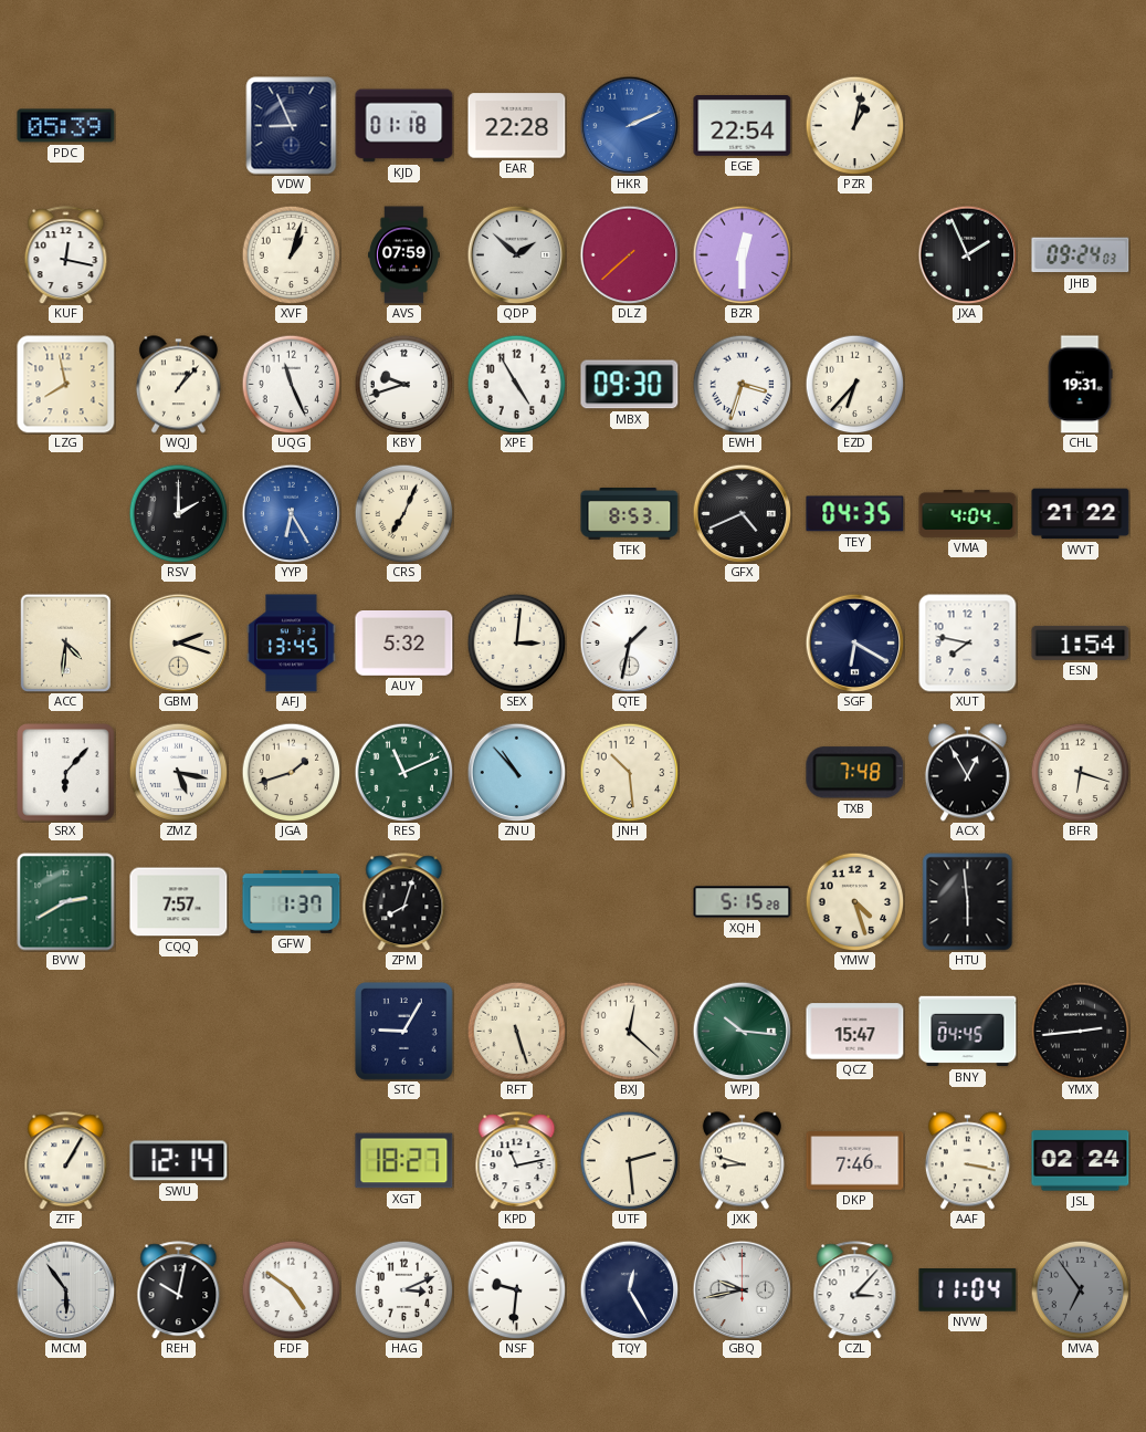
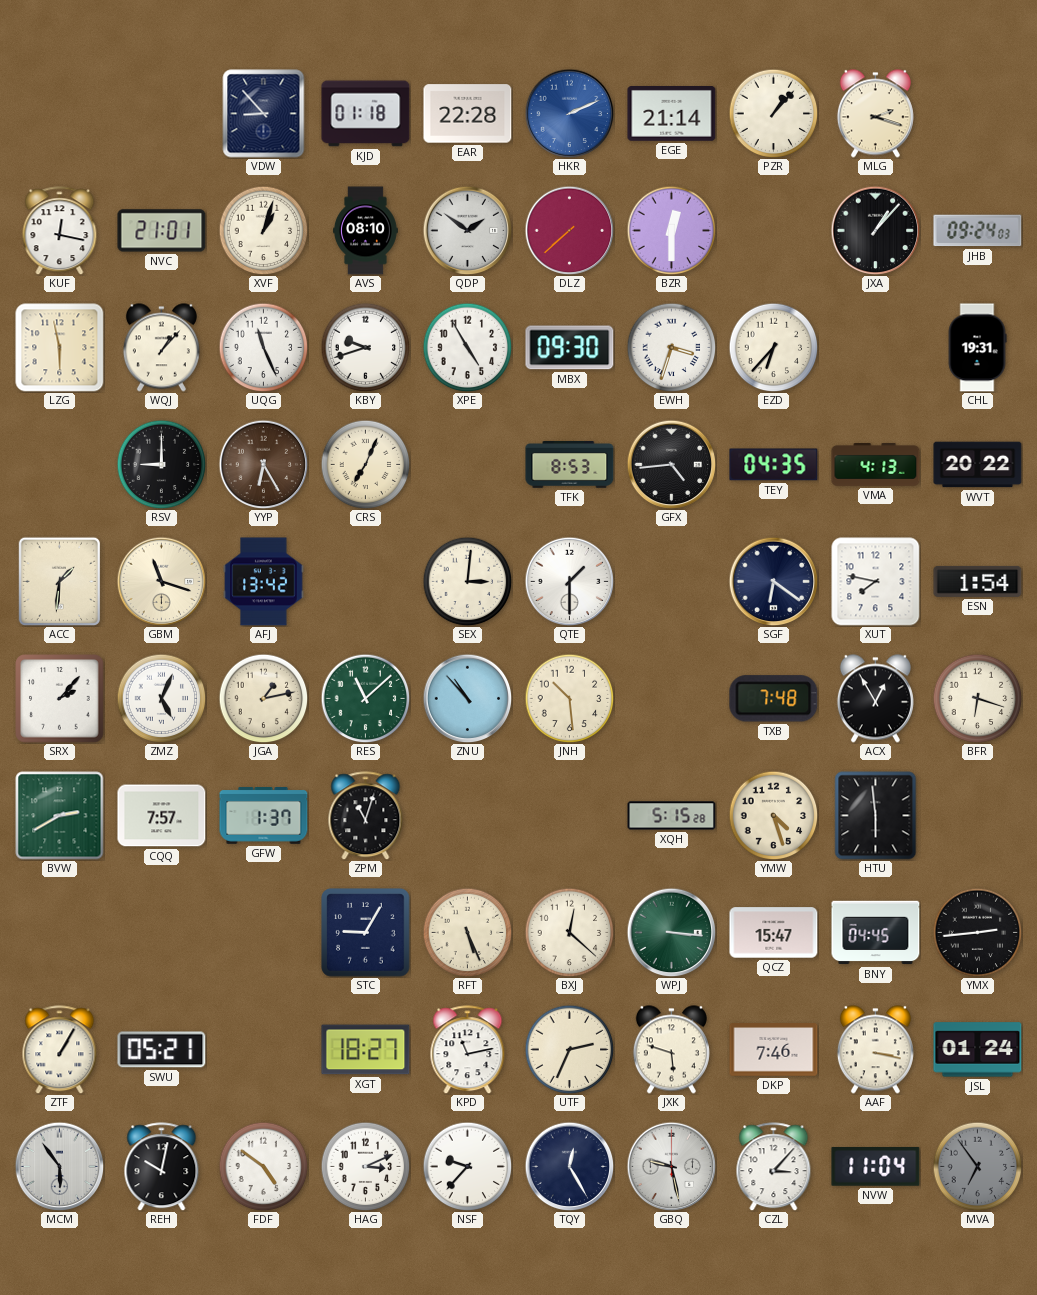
PDC: 05:39 -> none
VDW: 8:56 -> 8:53
EGE: 22:54 -> 21:14
PZR: 1:02 -> 1:07
MLG: none -> 2:18
NVC: none -> 21:01
AVS: 07:59 -> 08:10
QDP: 1:52 -> 1:51
JXA: 1:56 -> 1:07
LZG: 7:58 -> 5:58
RSV: 2:00 -> 9:00
YYP dial: blue -> brown
GFX: 4:41 -> 4:44
VMA: 4:04 -> 4:13
WVT: 21:22 -> 20:22
ACC: 4:31 -> 1:31
GBM: 2:18 -> 11:18
AFJ: 13:45 -> 13:42
AUY: 5:32 -> none
QTE: 1:32 -> 1:30
SGF: 6:20 -> 6:21
SRX: 6:07 -> 2:07
ZMZ: 5:17 -> 5:04
JGA: 1:42 -> 1:13
RES: 11:11 -> 11:08
ZPM: 8:03 -> 11:03
RFT: 5:27 -> 5:26
WPJ: 10:16 -> 3:16
SWU: 12:14 -> 05:21
UTF: 2:29 -> 2:34
JXK: 8:48 -> 5:48
JSL: 02:24 -> 01:24
NSF: 9:31 -> 9:37
GBQ: 9:43 -> 9:28
